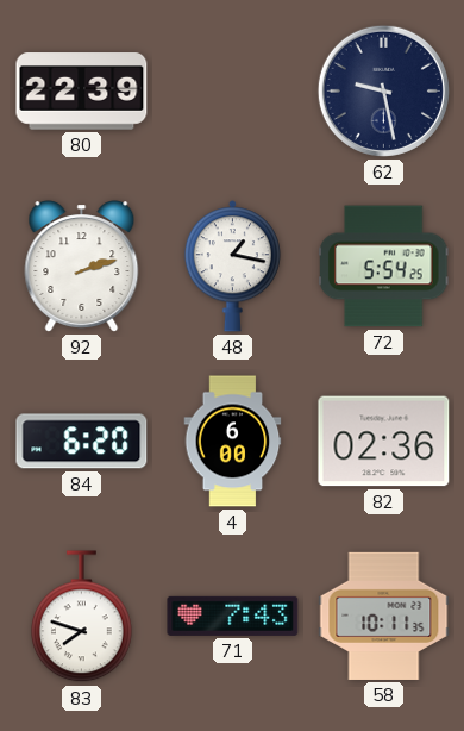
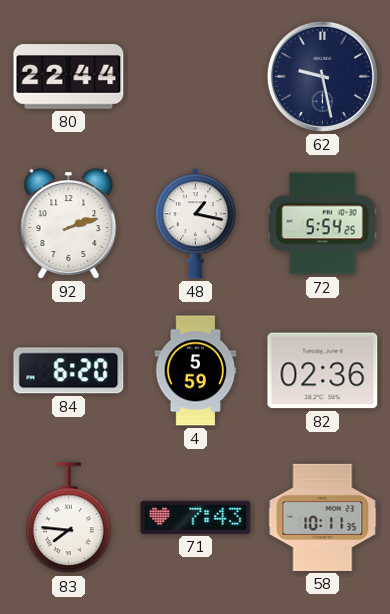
80: 22:39 -> 22:44
4: 6:00 -> 5:59
83: 7:48 -> 7:46
